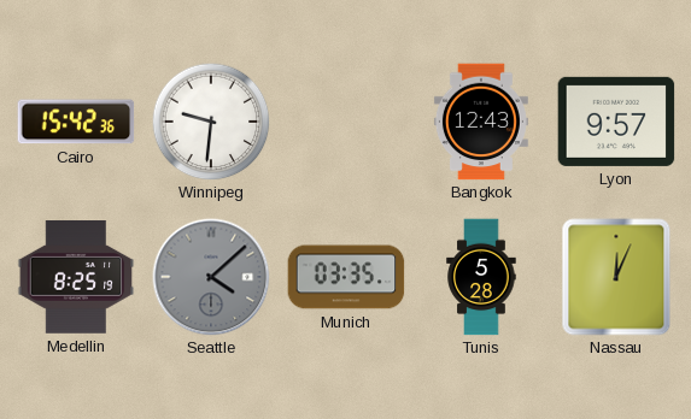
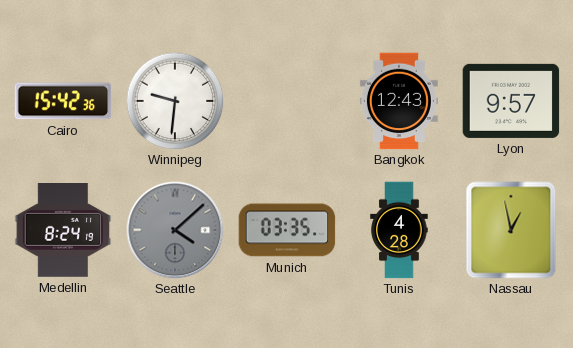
Medellin: 8:25 -> 8:24
Tunis: 5:28 -> 4:28
Nassau: 12:04 -> 12:58
